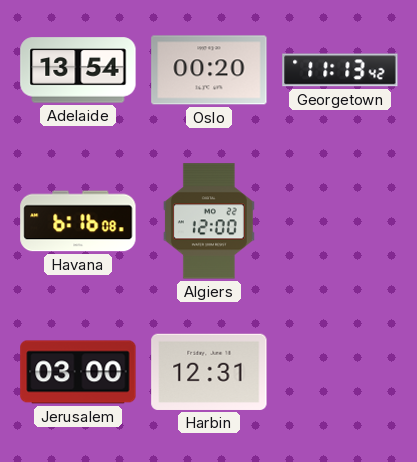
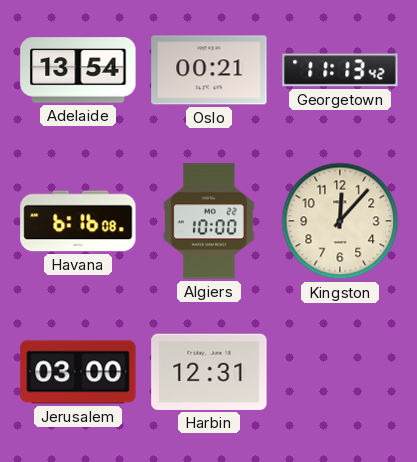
Oslo: 00:20 -> 00:21
Algiers: 12:00 -> 10:00
Kingston: none -> 12:07
